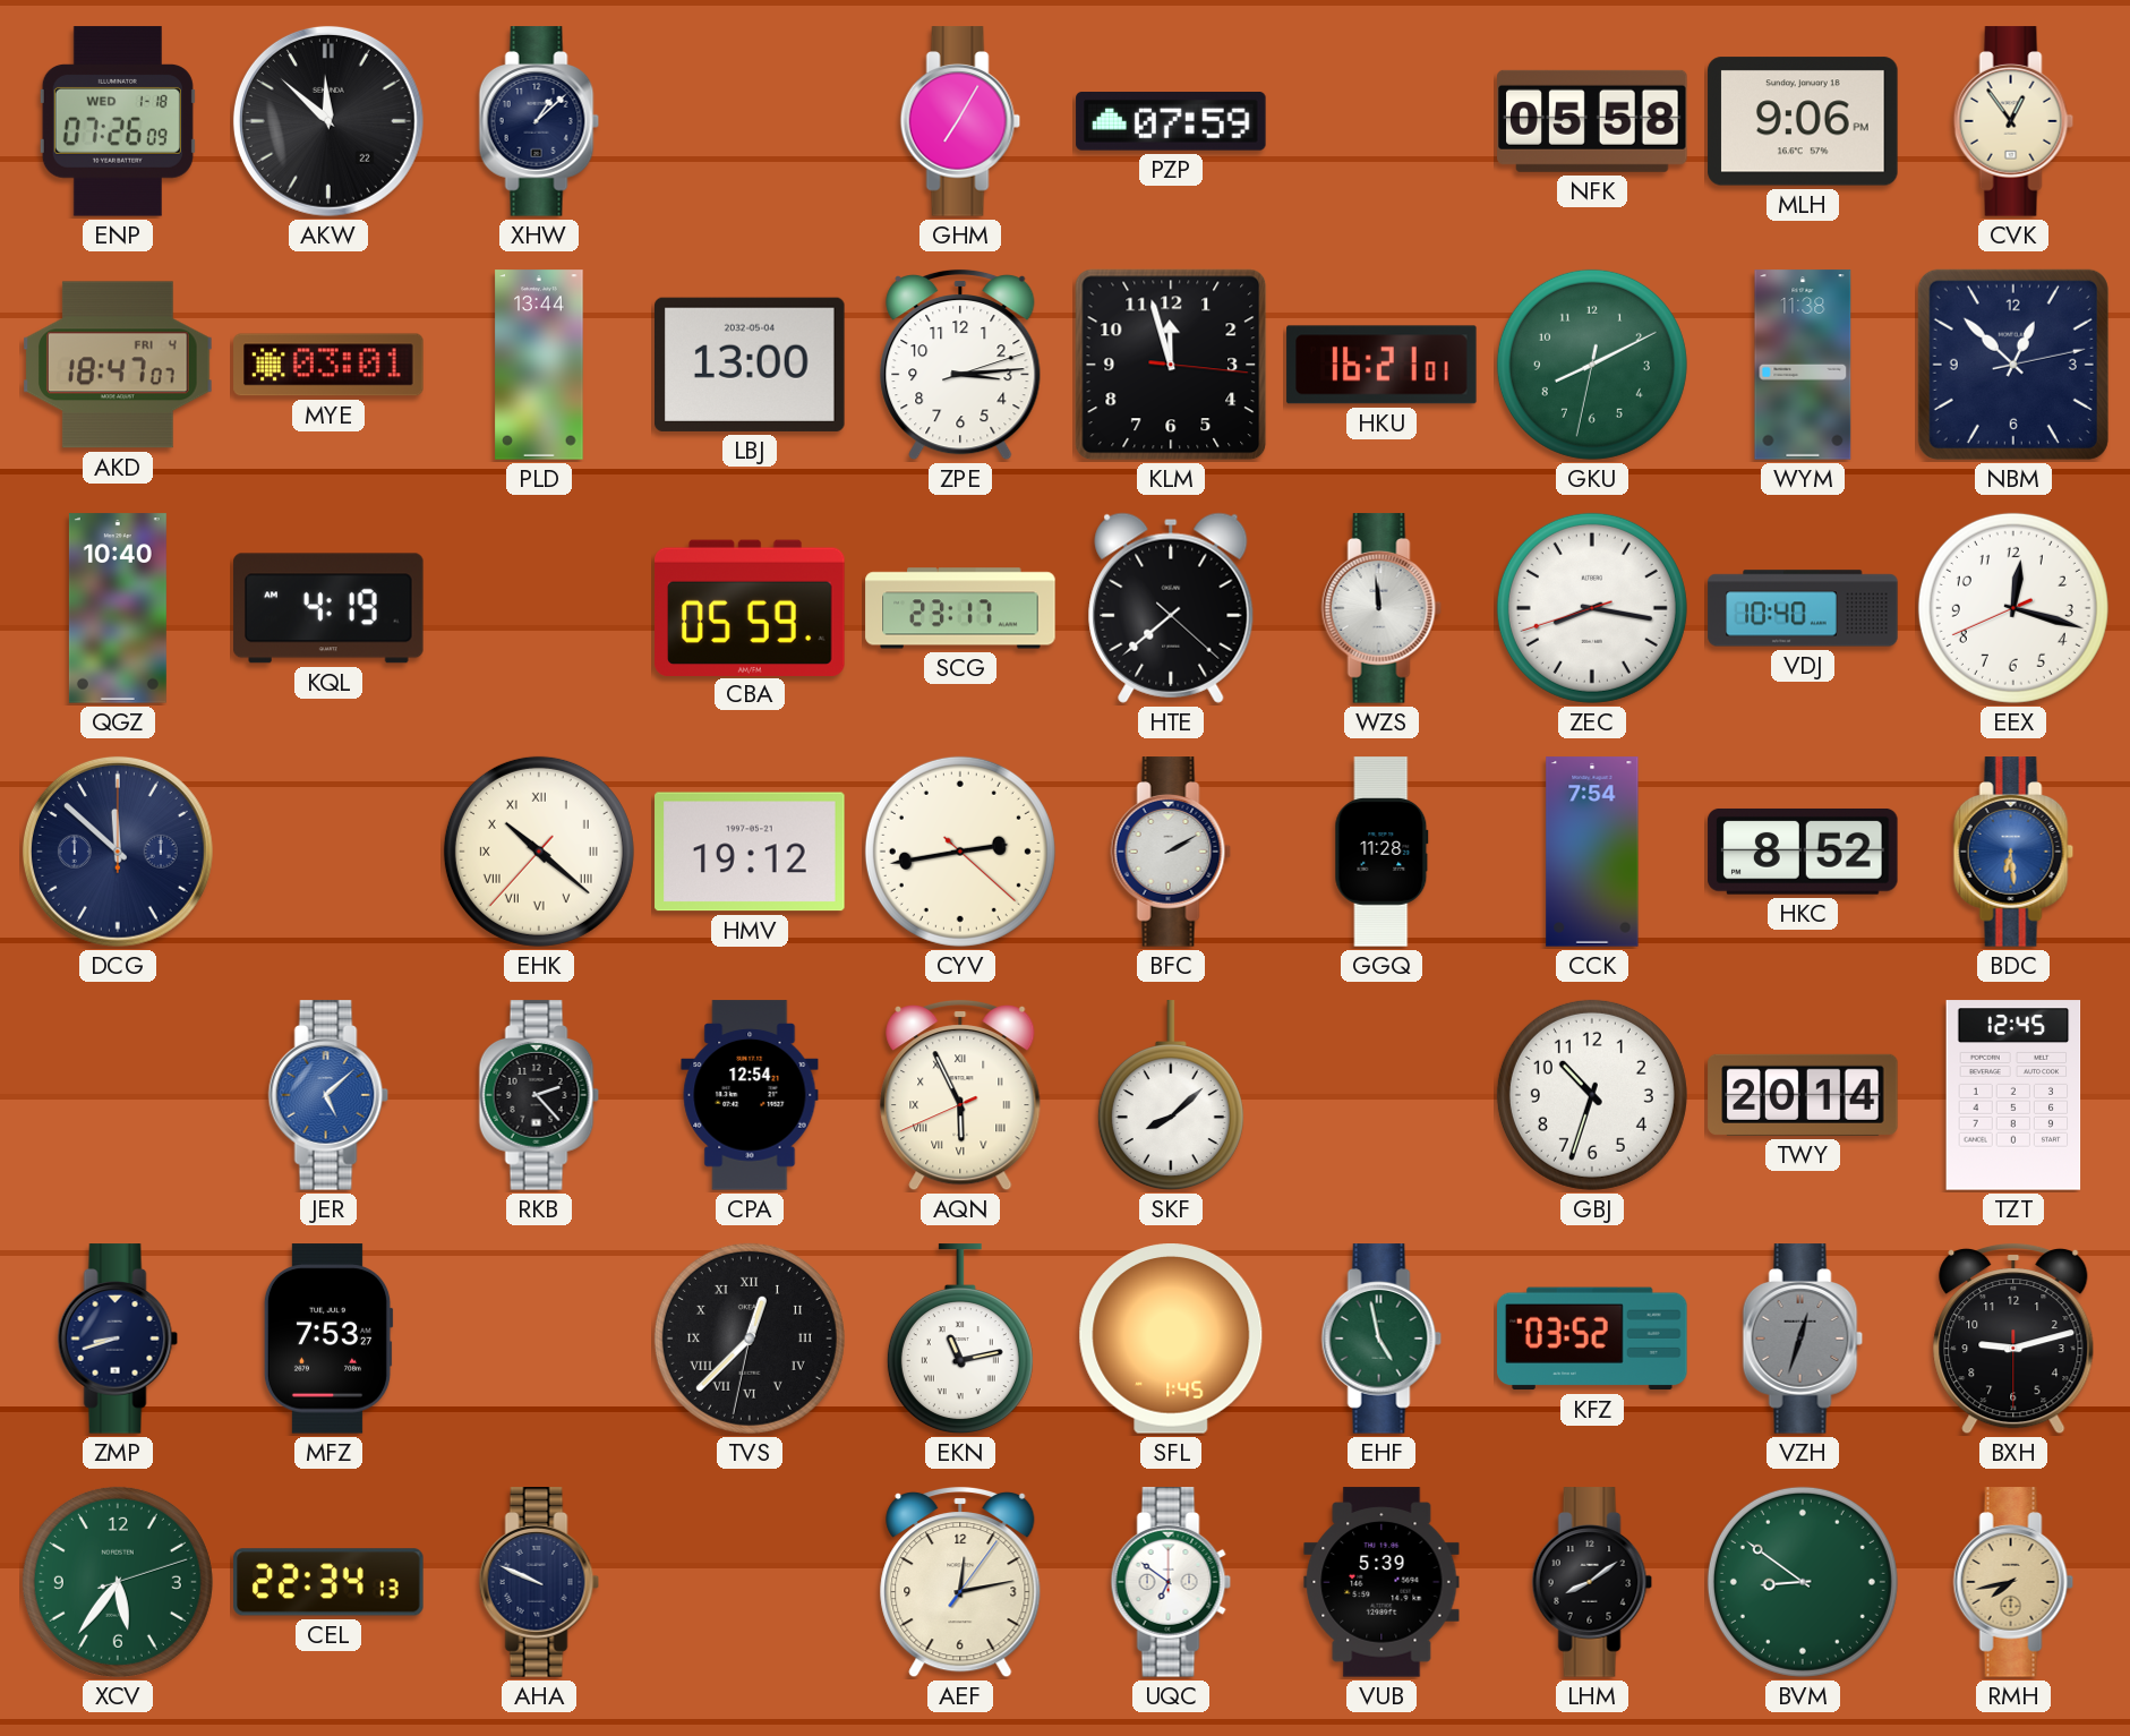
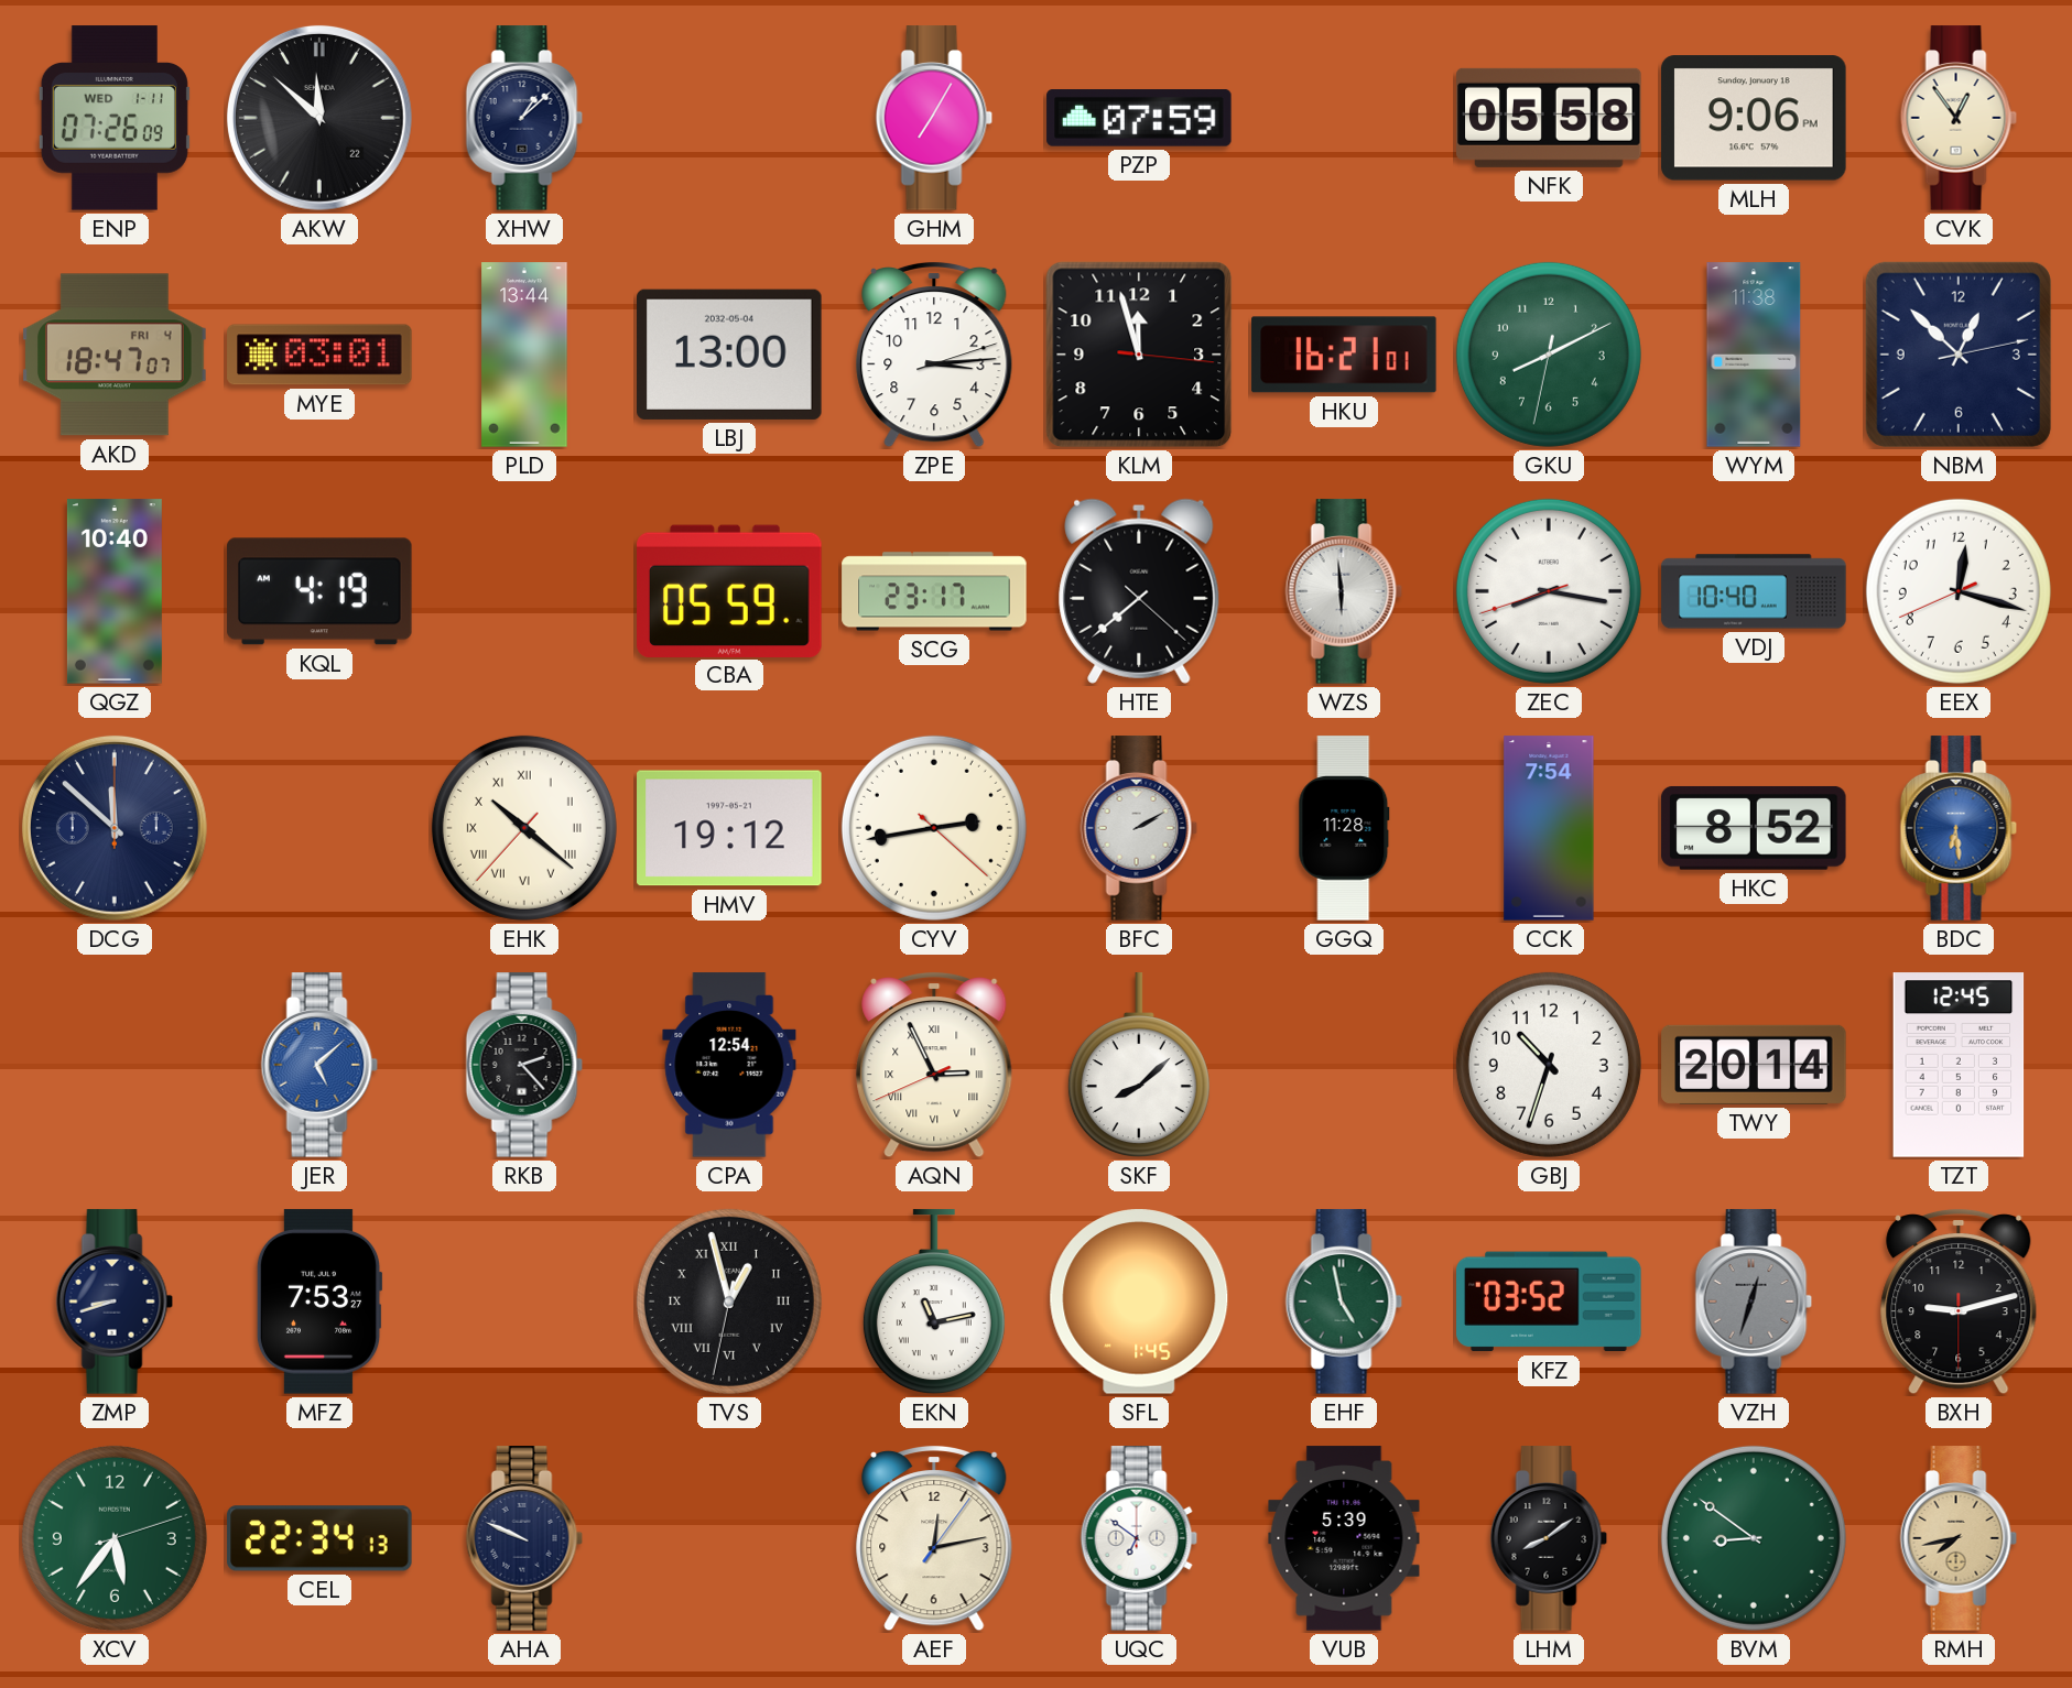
ENP date: WED 1-18 -> WED 1-11
WZS: 11:59 -> 5:59
AQN: 5:55 -> 2:55
TVS: 12:37 -> 12:57
